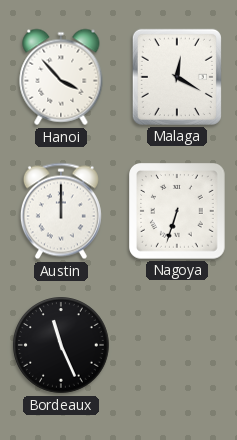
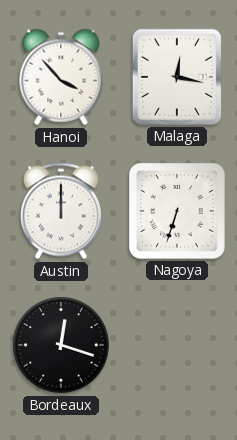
Malaga: 12:20 -> 12:17
Bordeaux: 11:26 -> 12:18
